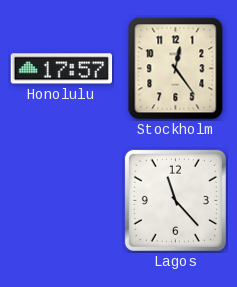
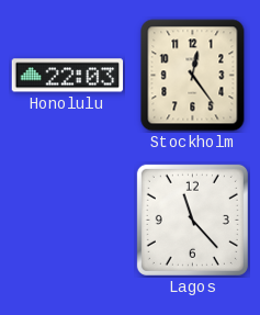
Honolulu: 17:57 -> 22:03
